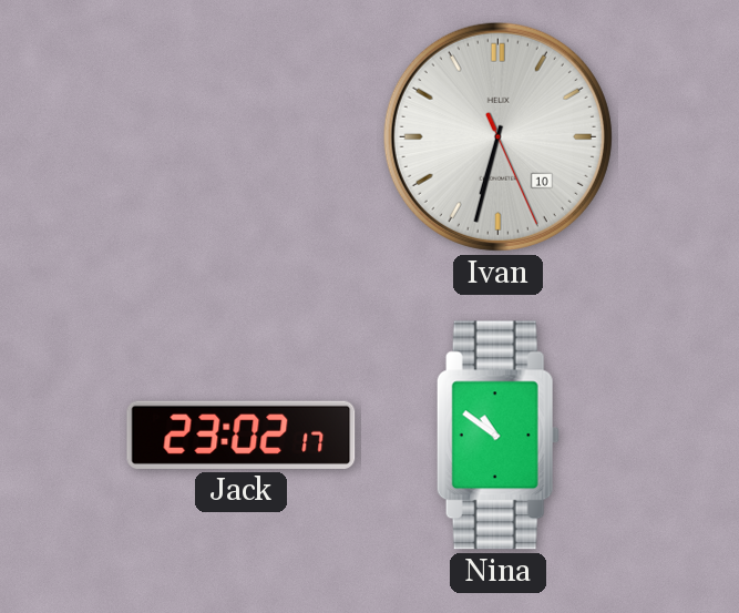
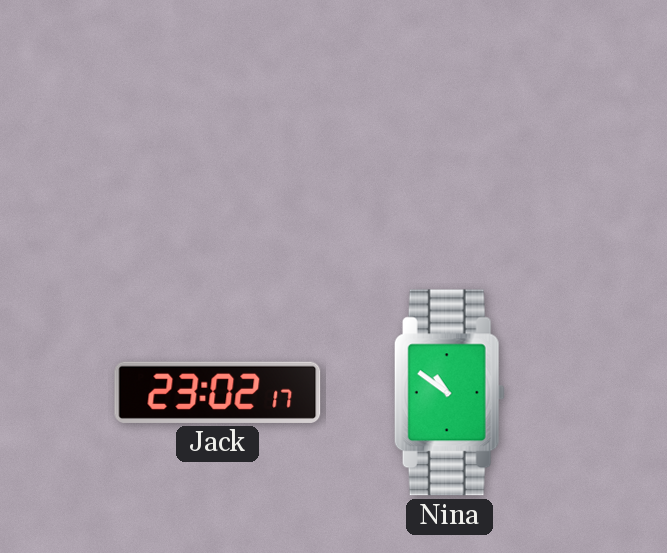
Ivan: 6:32 -> none
